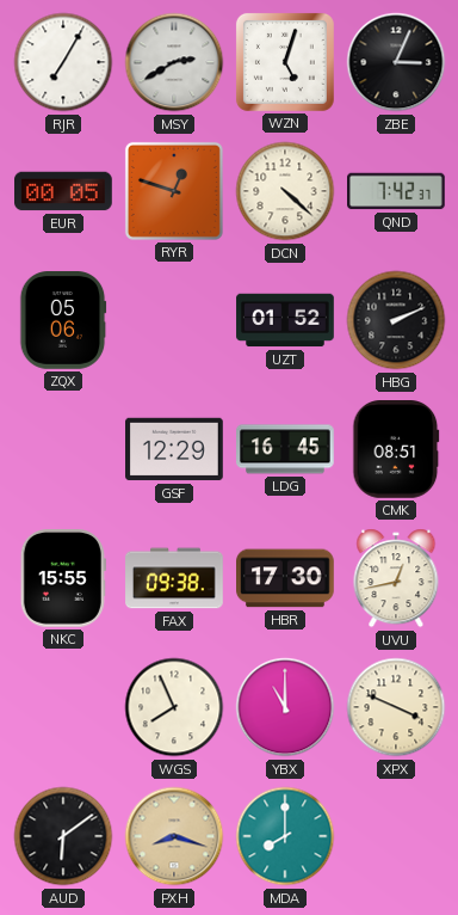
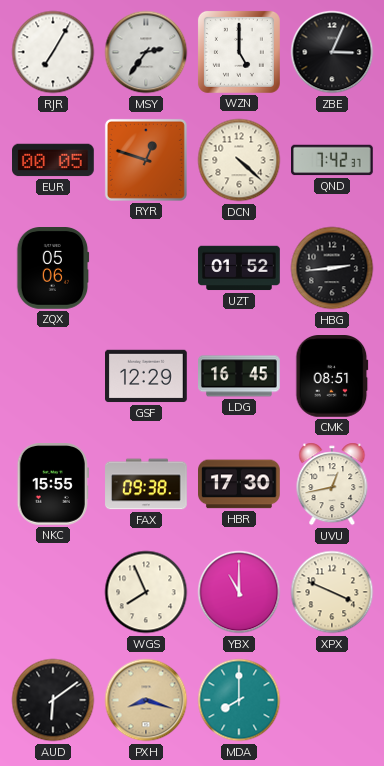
MSY: 2:40 -> 2:36
WZN: 5:03 -> 5:00
HBG: 2:11 -> 2:44
